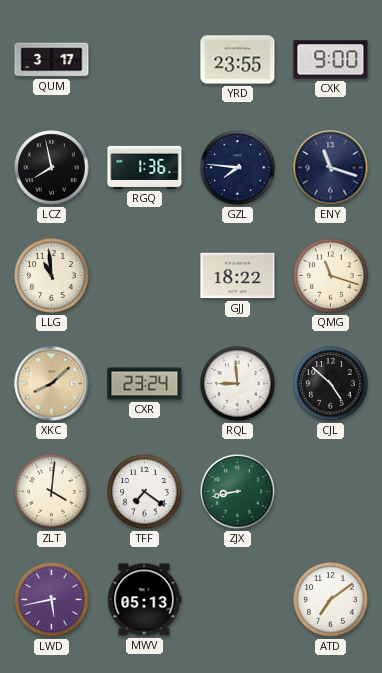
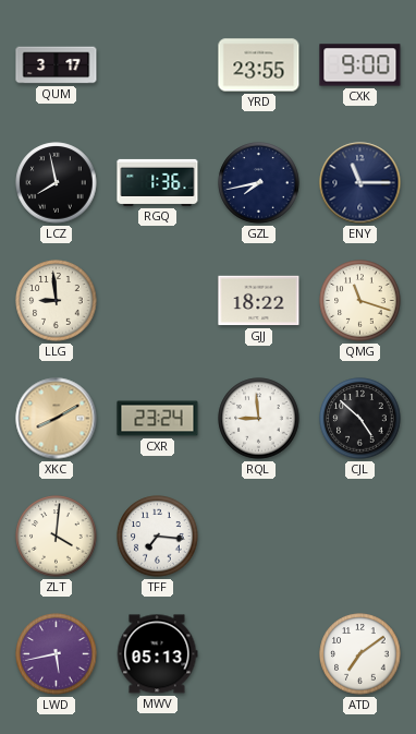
GZL: 7:46 -> 7:43
ENY: 11:18 -> 11:15
LLG: 10:59 -> 8:59
XKC: 8:08 -> 8:10
TFF: 7:21 -> 7:16
ZJX: 8:43 -> none
